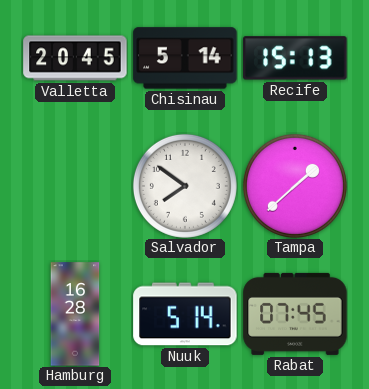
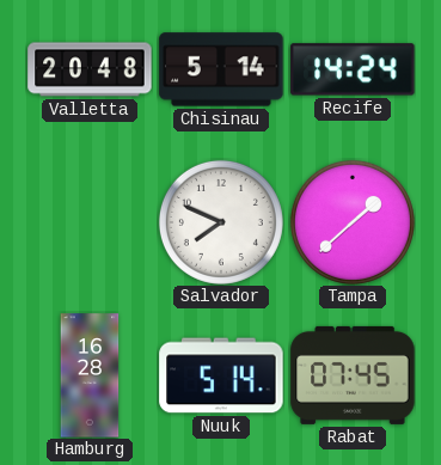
Valletta: 20:45 -> 20:48
Recife: 15:13 -> 14:24
Salvador: 7:51 -> 7:49
